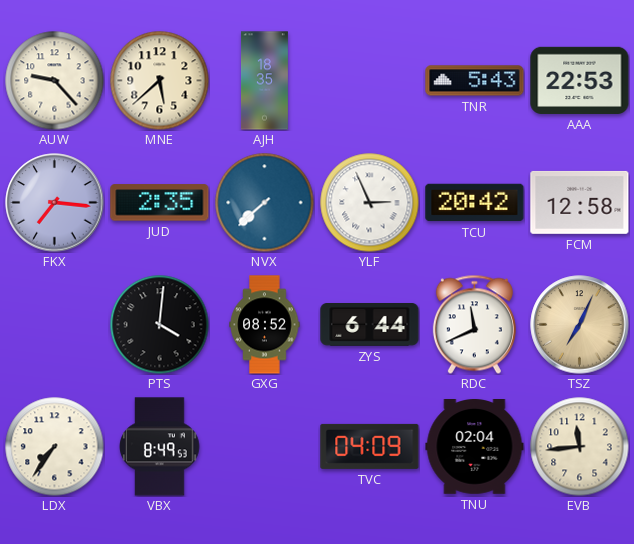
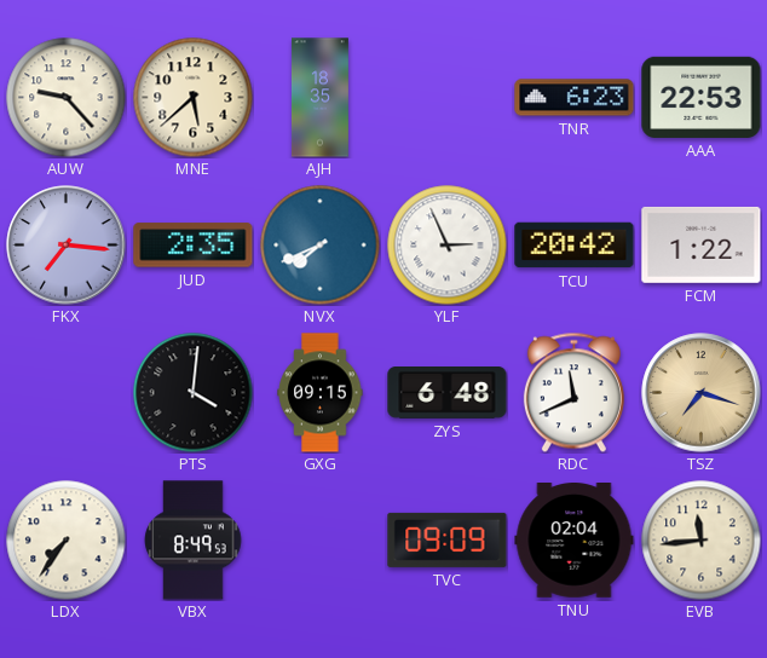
TNR: 5:43 -> 6:23
NVX: 7:38 -> 7:41
FCM: 12:58 -> 1:22
GXG: 08:52 -> 09:15
ZYS: 6:44 -> 6:48
TSZ: 7:04 -> 7:18
TVC: 04:09 -> 09:09
